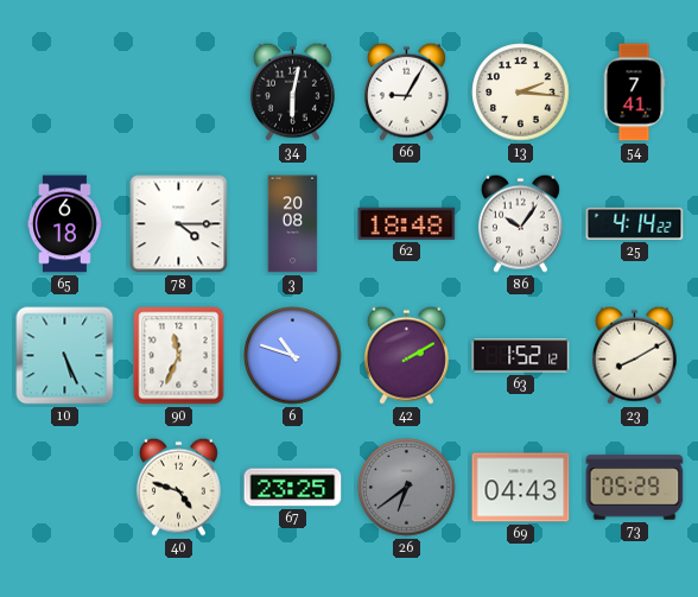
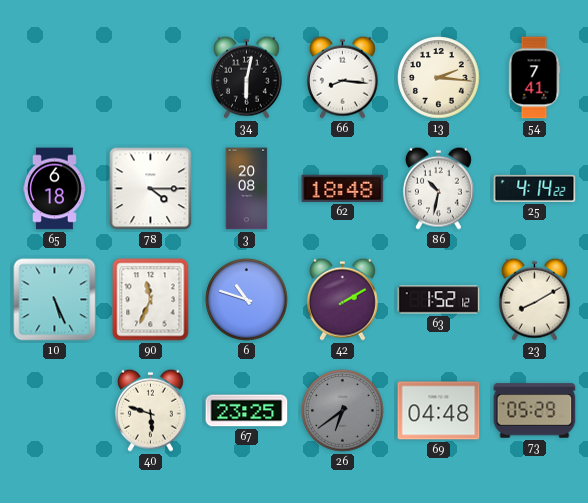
66: 9:05 -> 8:16
86: 10:06 -> 10:32
40: 4:48 -> 5:48
69: 04:43 -> 04:48
